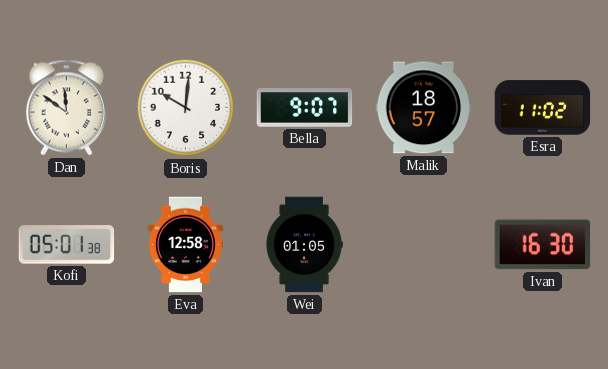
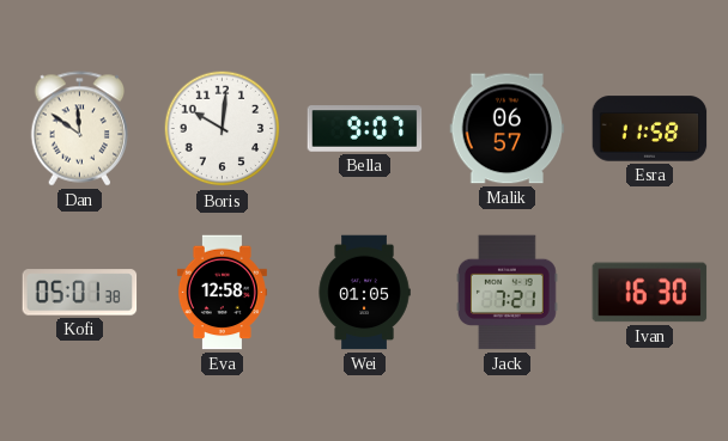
Malik: 18:57 -> 06:57
Esra: 11:02 -> 11:58
Jack: none -> 7:21
